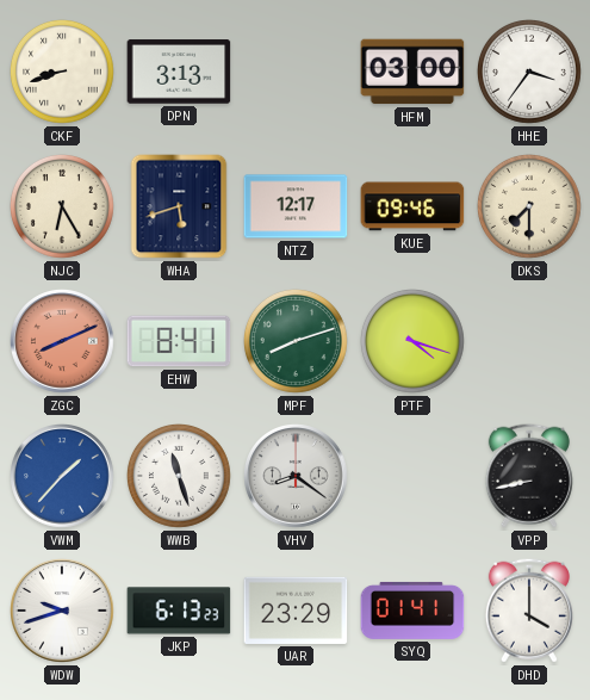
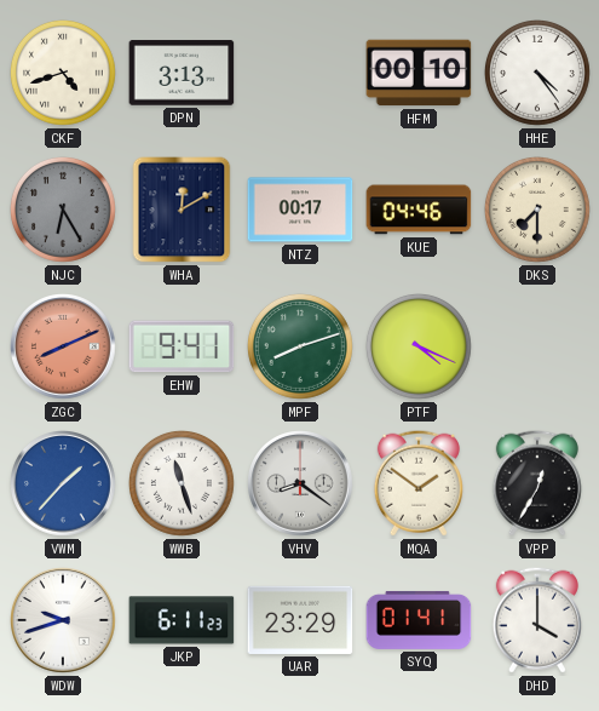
CKF: 8:42 -> 4:42
HFM: 03:00 -> 00:10
HHE: 3:36 -> 4:24
NJC dial: cream -> grey
WHA: 5:42 -> 12:10
NTZ: 12:17 -> 00:17
KUE: 09:46 -> 04:46
EHW: 8:41 -> 9:41
PTF: 4:18 -> 4:19
MQA: none -> 1:51
VPP: 8:43 -> 12:35
JKP: 6:13 -> 6:11
